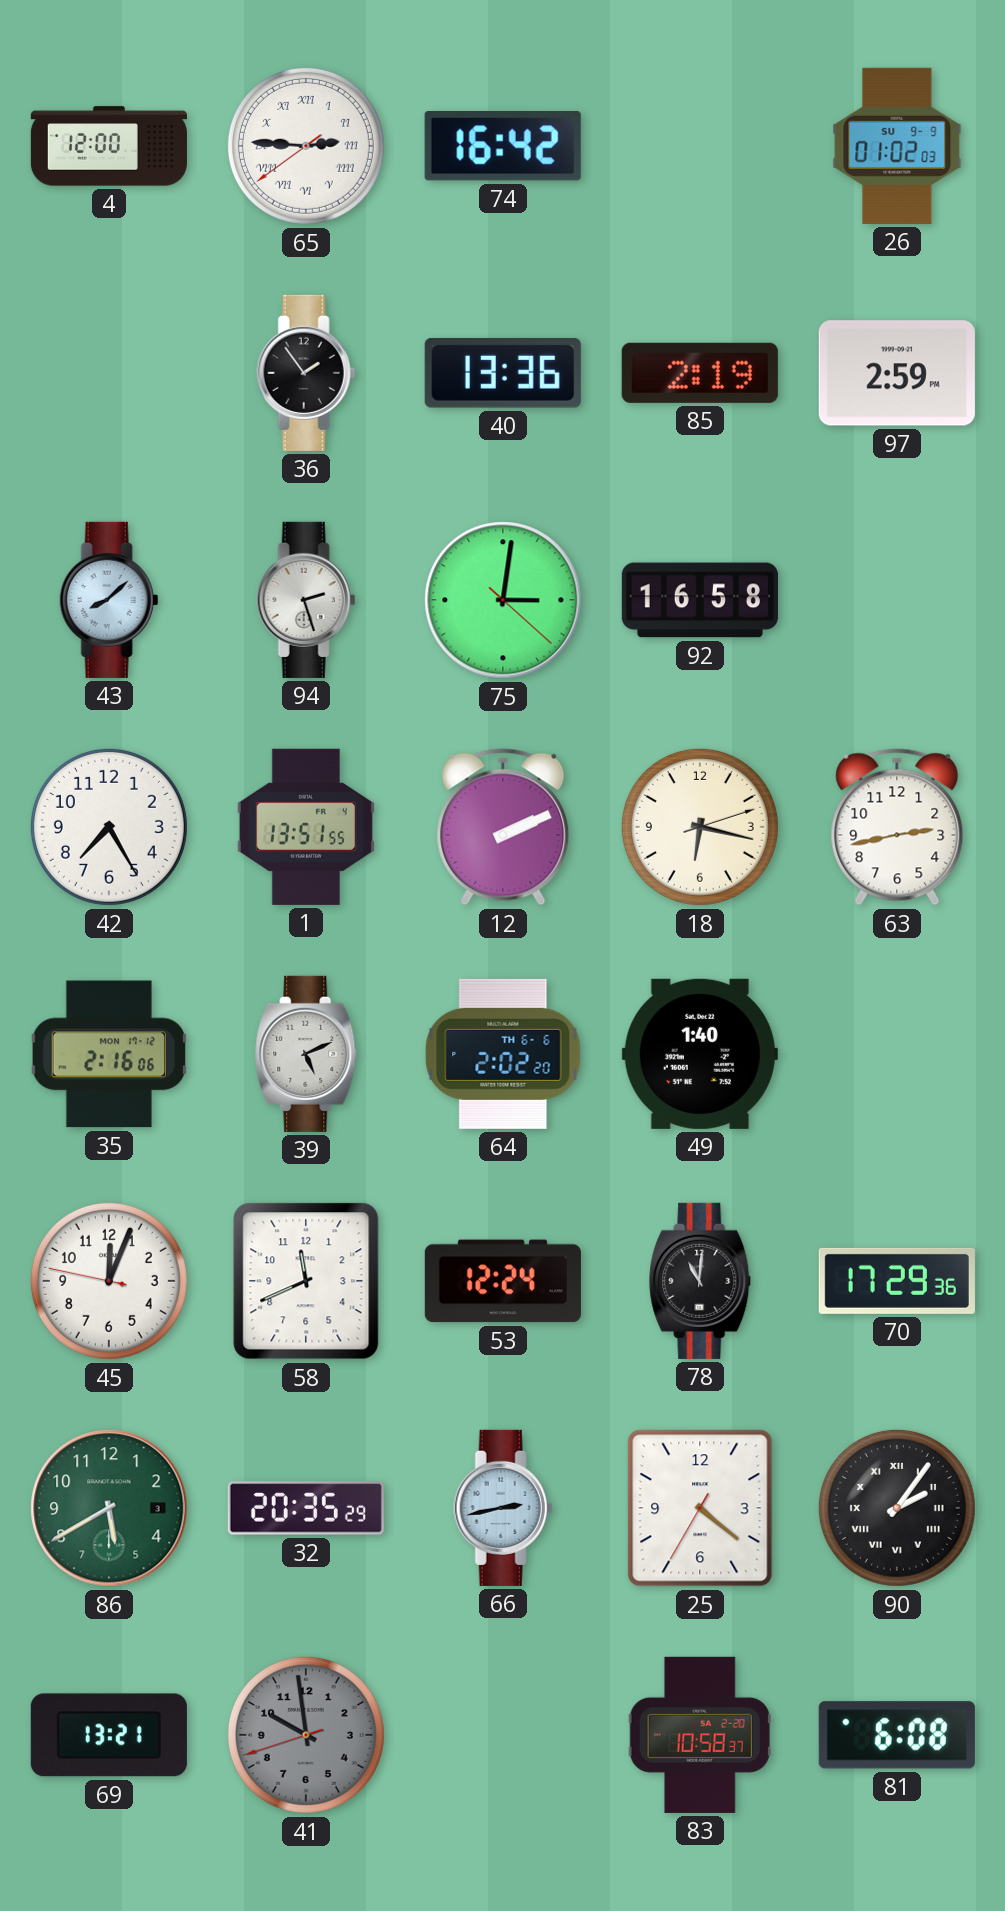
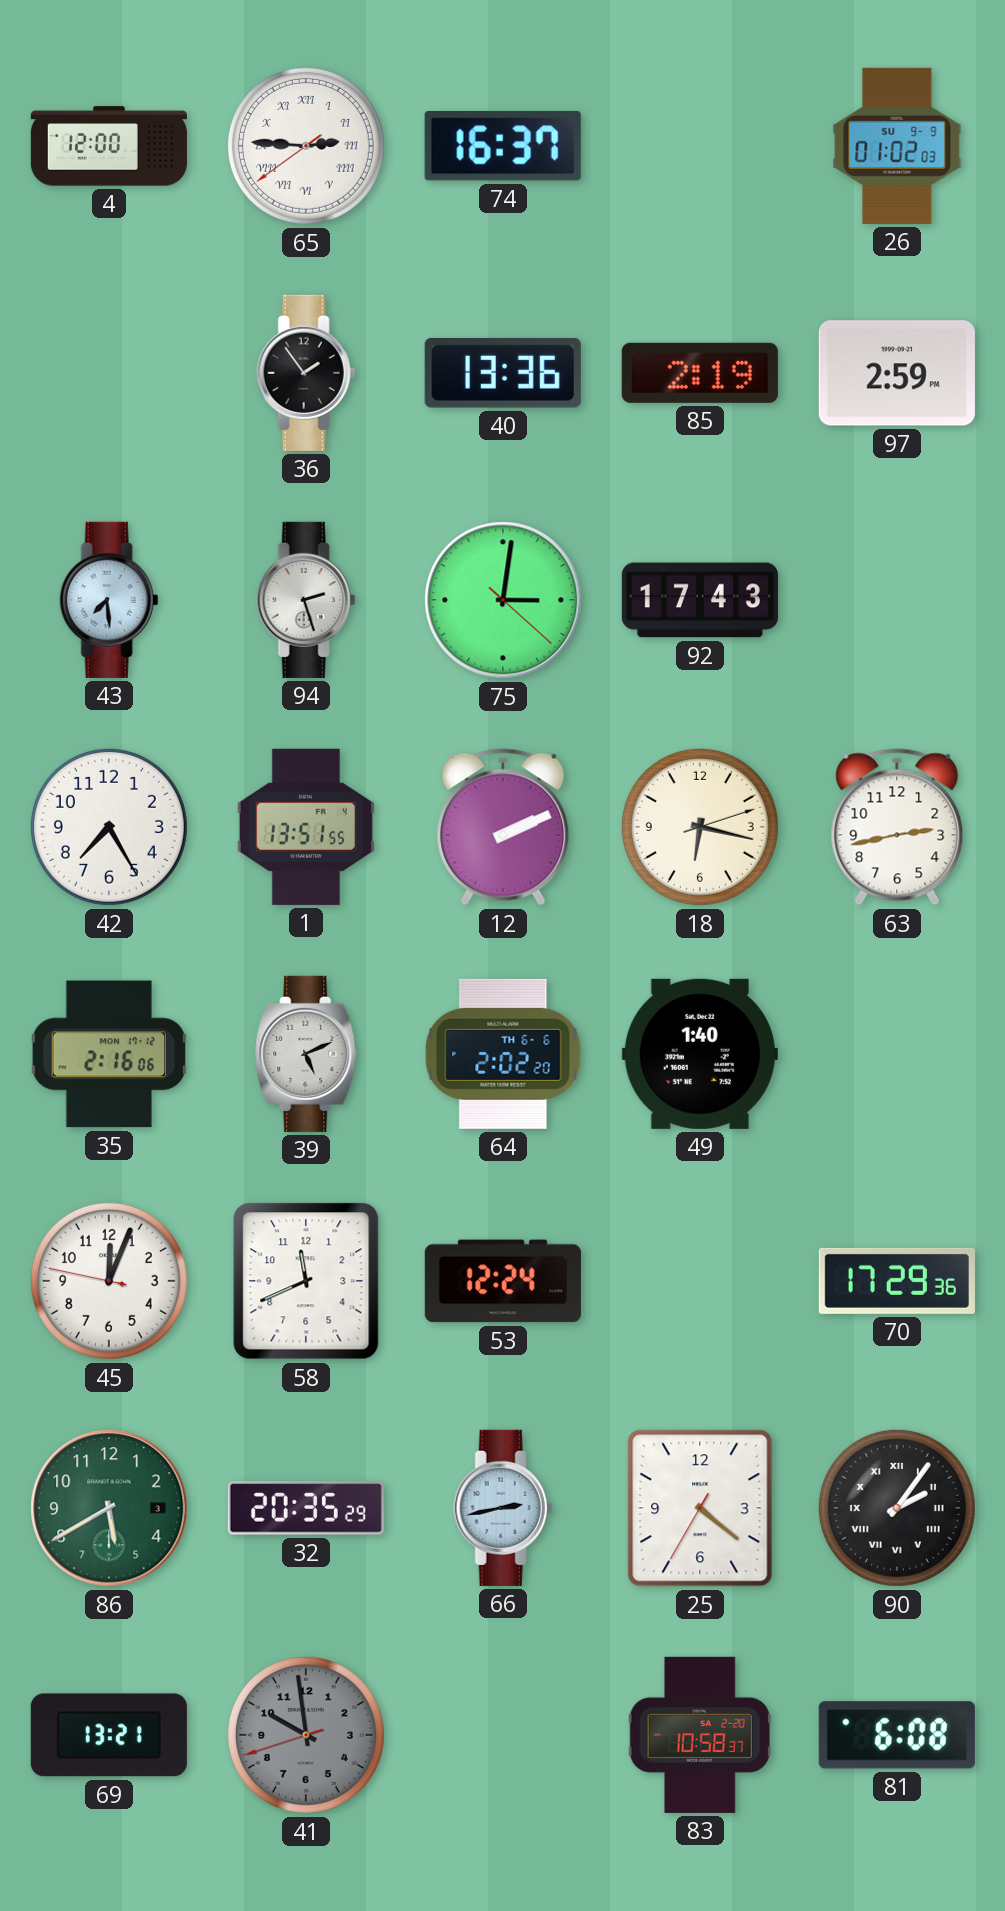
74: 16:42 -> 16:37
43: 8:08 -> 7:29
92: 16:58 -> 17:43
78: 11:01 -> none
